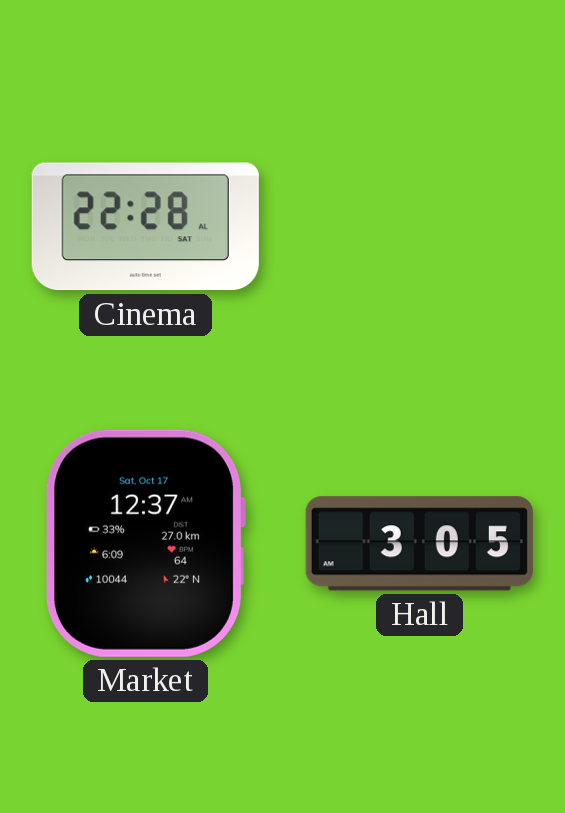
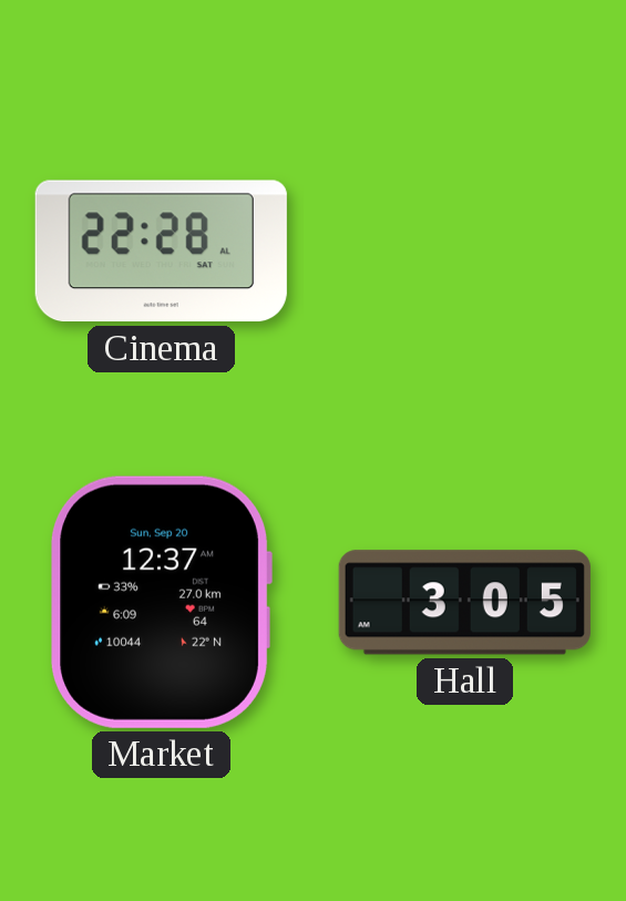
Market date: Sat, Oct 17 -> Sun, Sep 20
